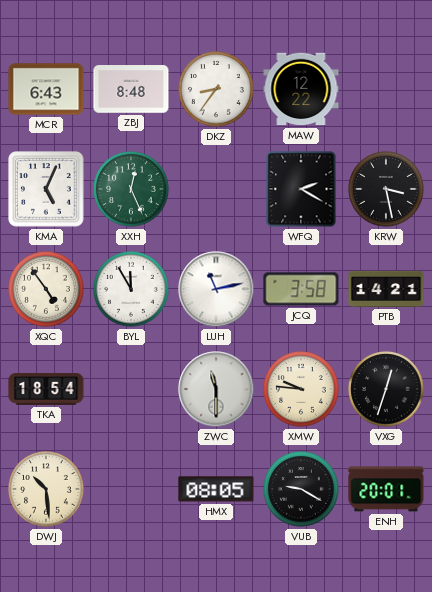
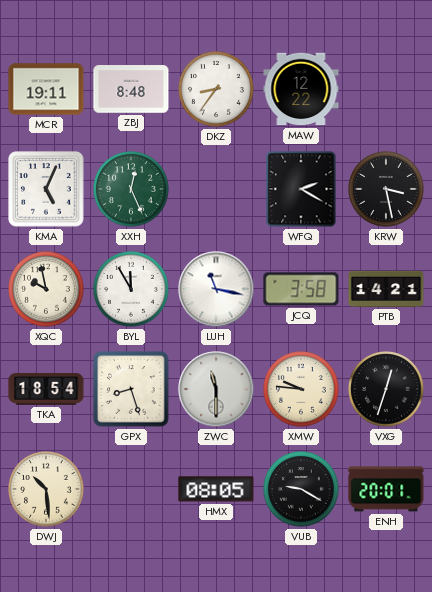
MCR: 6:43 -> 19:11
XQC: 4:54 -> 9:58
LUH: 11:13 -> 11:17
GPX: none -> 8:27
